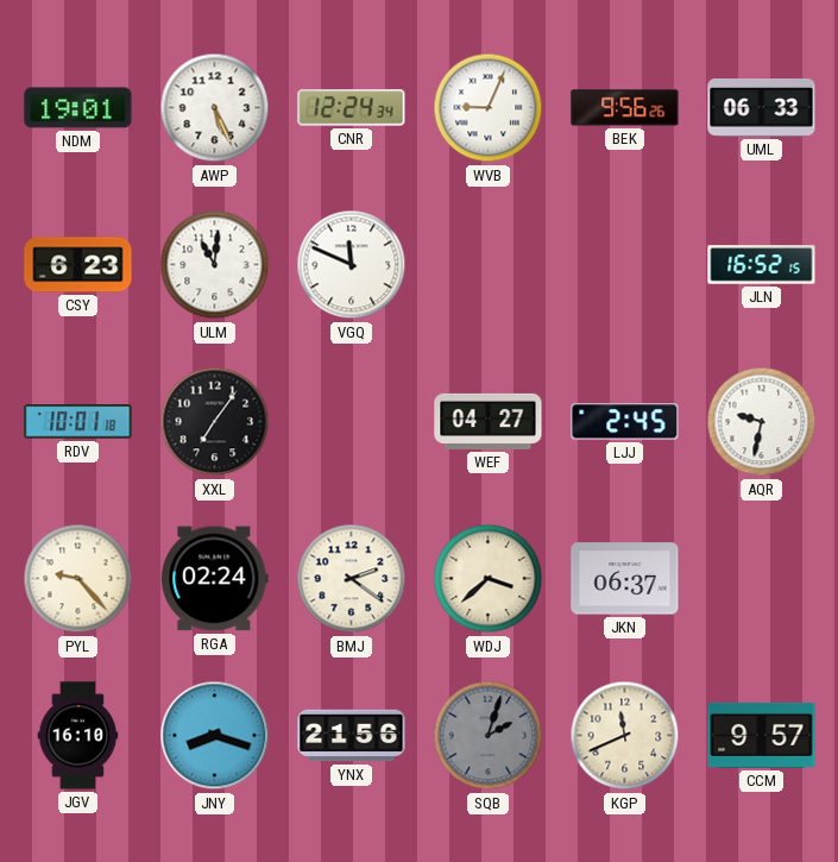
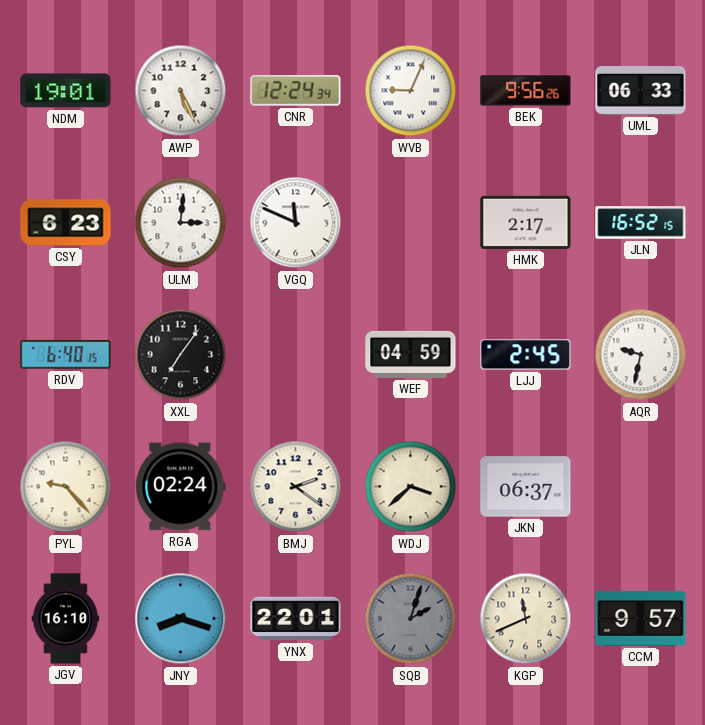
ULM: 11:01 -> 3:01
HMK: none -> 2:17
RDV: 10:01 -> 6:40
WEF: 04:27 -> 04:59
YNX: 21:56 -> 22:01
